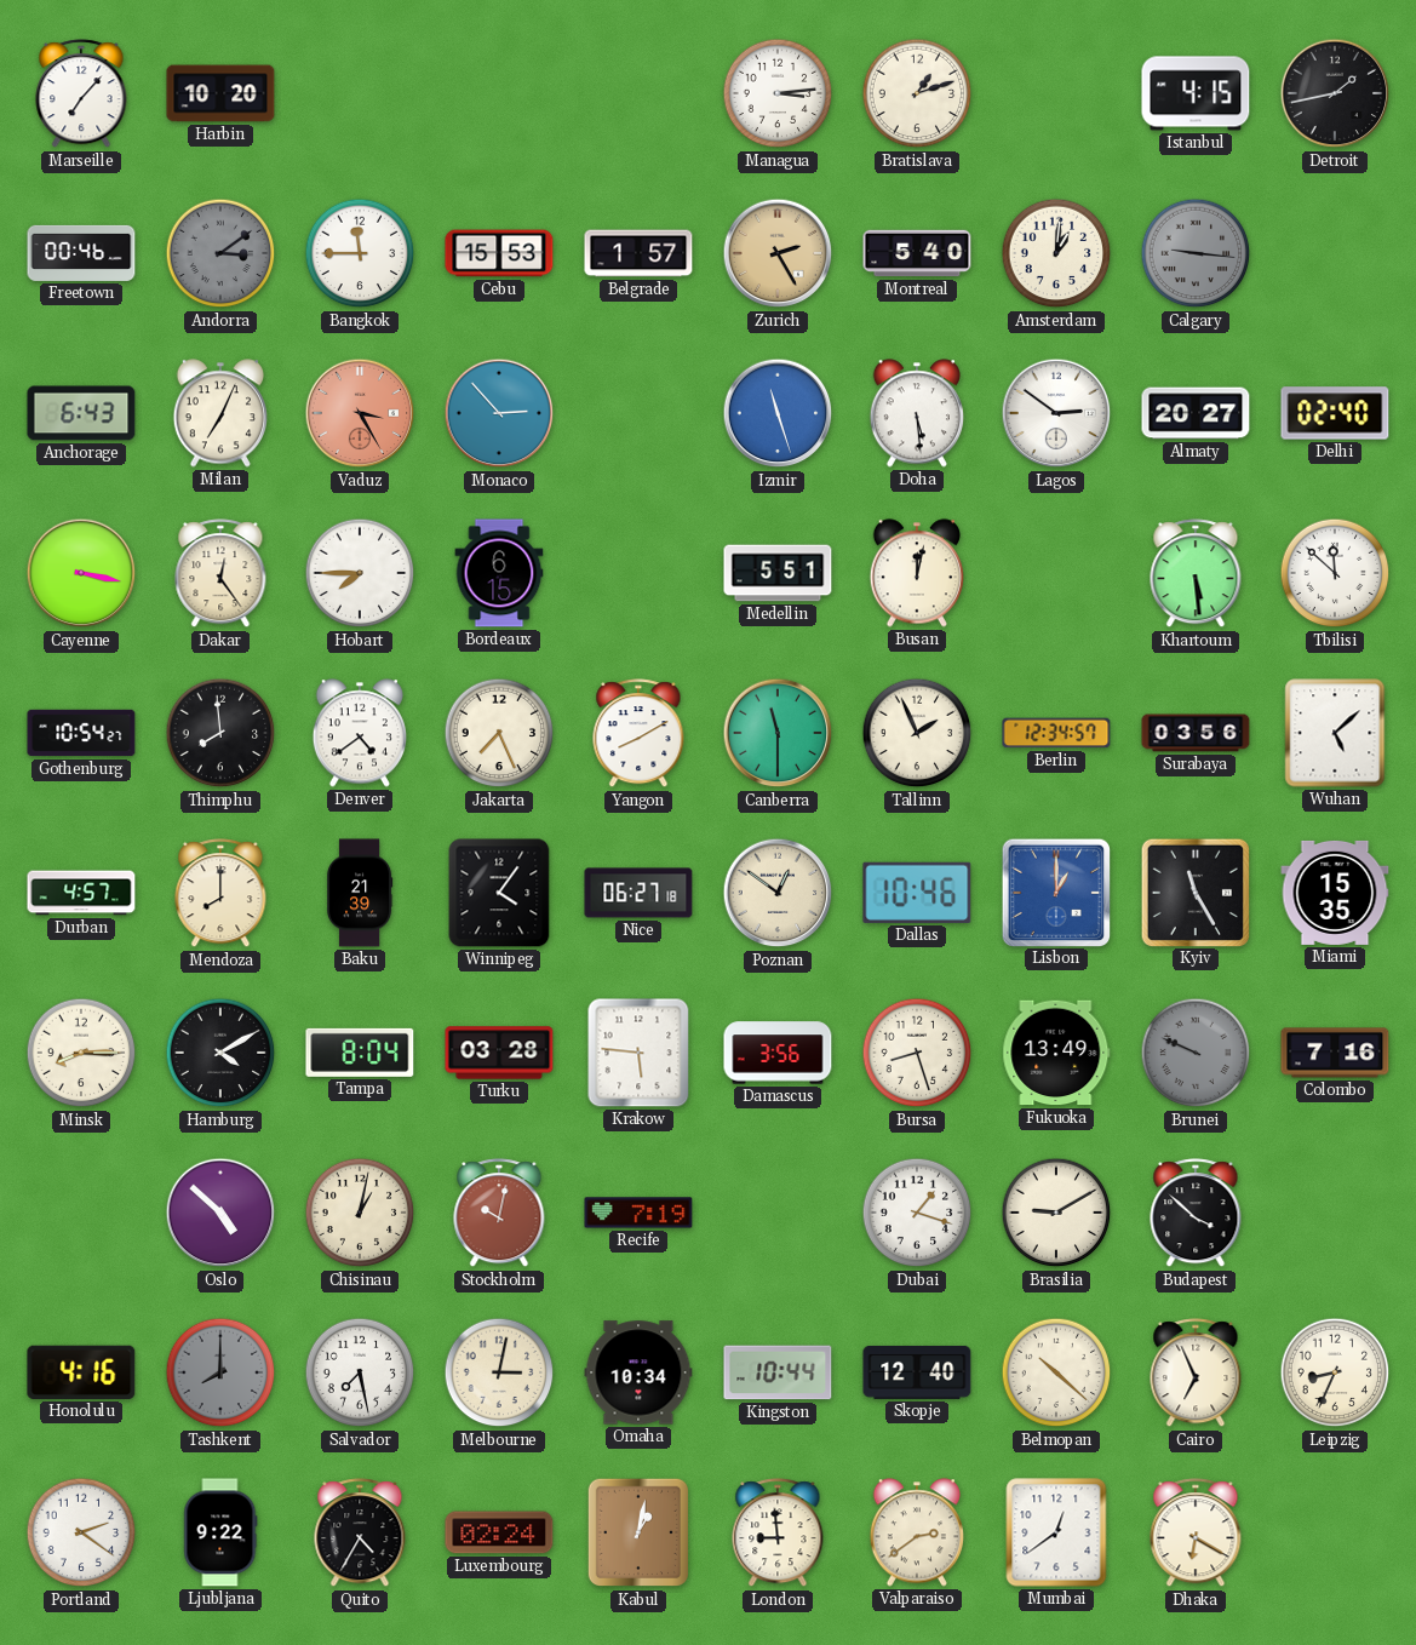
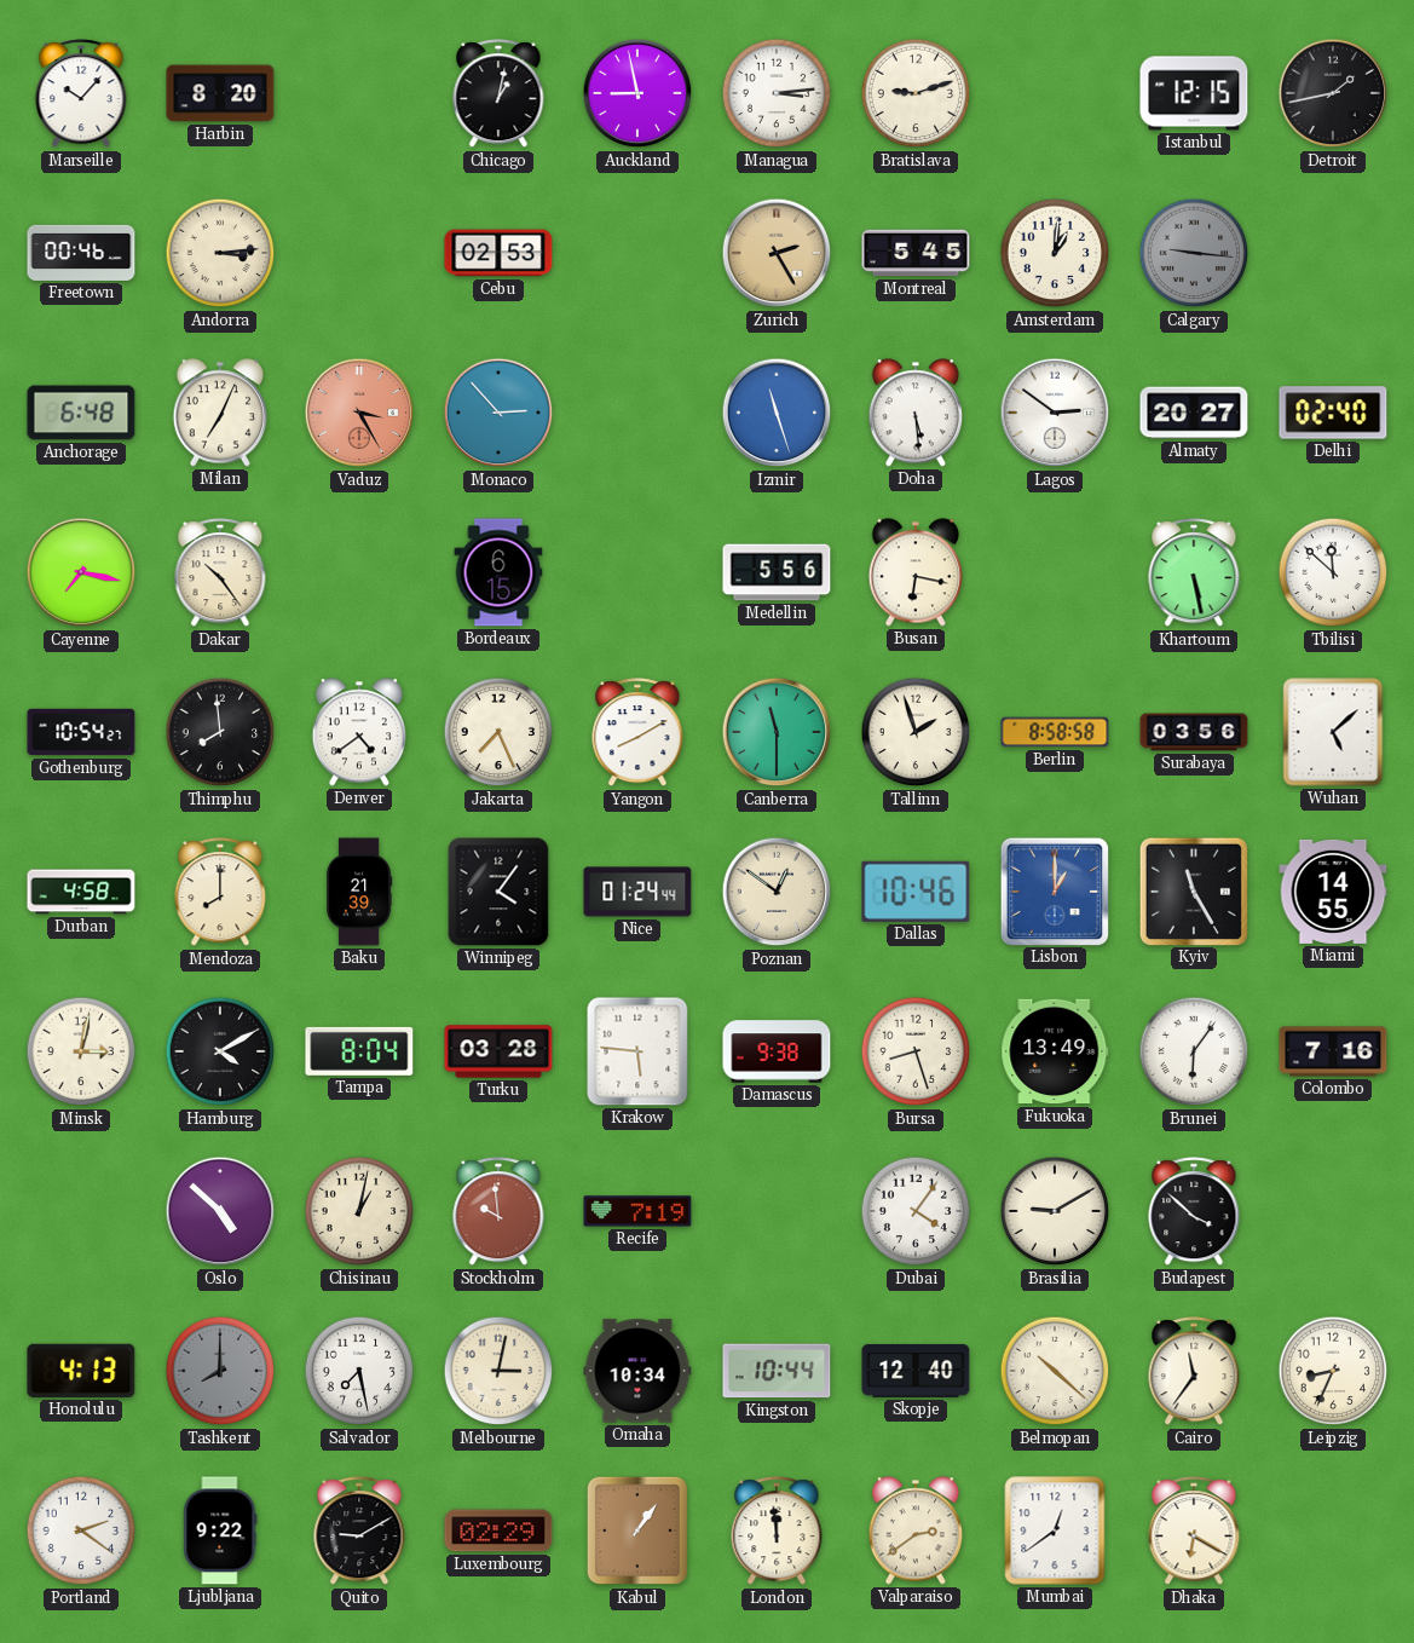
Marseille: 7:07 -> 10:07
Harbin: 10:20 -> 8:20
Chicago: none -> 1:02
Auckland: none -> 8:58
Bratislava: 1:12 -> 9:12
Istanbul: 4:15 -> 12:15
Andorra: 3:09 -> 3:14
Andorra dial: grey -> cream
Bangkok: 11:45 -> none
Cebu: 15:53 -> 02:53
Belgrade: 1:57 -> none
Montreal: 5:40 -> 5:45
Anchorage: 6:43 -> 6:48
Cayenne: 3:17 -> 7:17
Dakar: 12:24 -> 10:24
Hobart: 7:45 -> none
Medellin: 5:51 -> 5:56
Busan: 12:02 -> 6:17
Khartoum: 5:29 -> 5:28
Tallinn: 1:56 -> 1:57
Berlin: 12:34 -> 8:58
Durban: 4:57 -> 4:58
Nice: 06:27 -> 01:24
Miami: 15:35 -> 14:55
Minsk: 8:15 -> 3:02
Damascus: 3:56 -> 9:38
Brunei: 9:49 -> 6:06
Brunei dial: grey -> white
Stockholm: 10:02 -> 9:59
Dubai: 1:18 -> 4:06
Honolulu: 4:16 -> 4:13
Cairo: 6:56 -> 11:36
Quito: 4:35 -> 9:10
Luxembourg: 02:24 -> 02:29
Kabul: 1:02 -> 1:06
London: 8:59 -> 11:59
